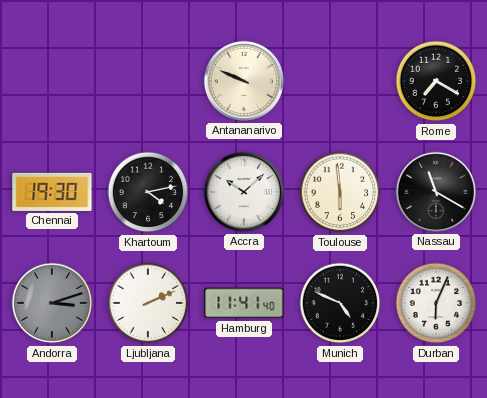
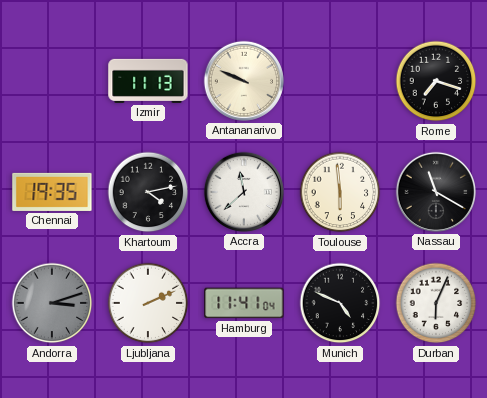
Izmir: none -> 11:13
Rome: 7:20 -> 7:18
Chennai: 19:30 -> 19:35
Accra: 10:08 -> 11:38
Hamburg: 11:41:40 -> 11:41:04
